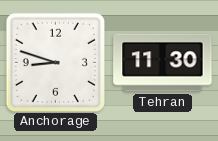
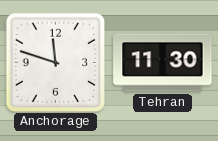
Anchorage: 8:48 -> 11:48
